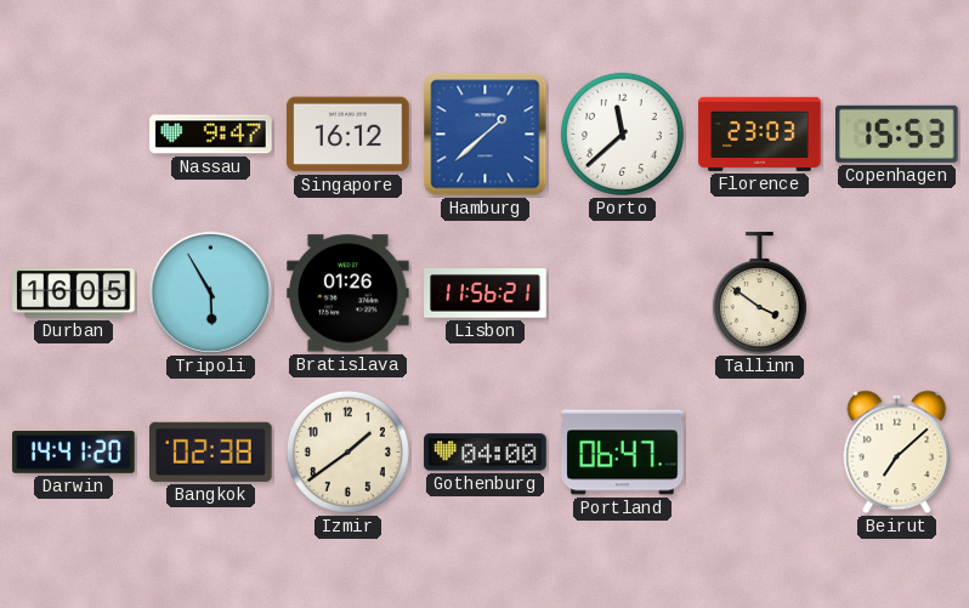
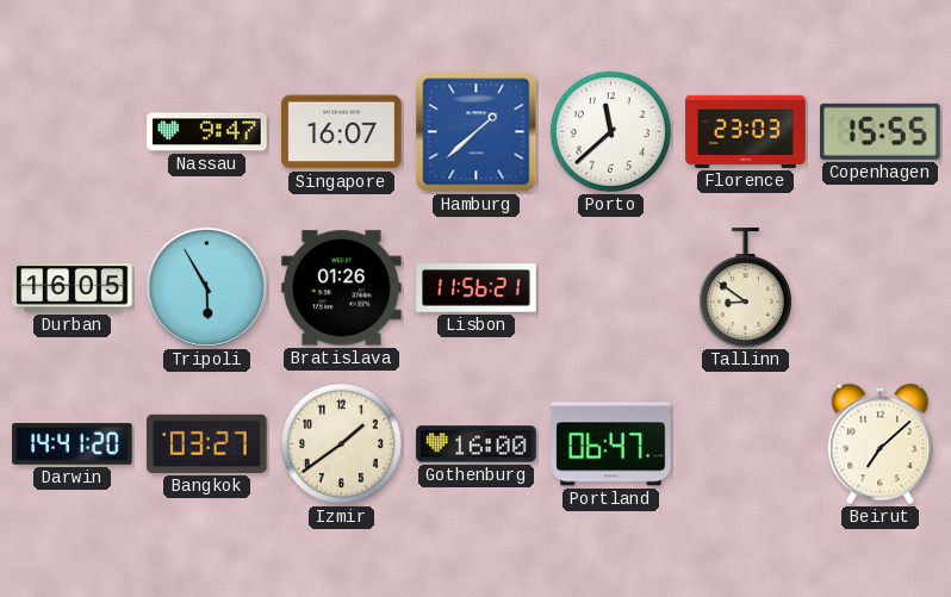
Singapore: 16:12 -> 16:07
Copenhagen: 15:53 -> 15:55
Tallinn: 3:51 -> 8:51
Bangkok: 02:38 -> 03:27
Gothenburg: 04:00 -> 16:00
